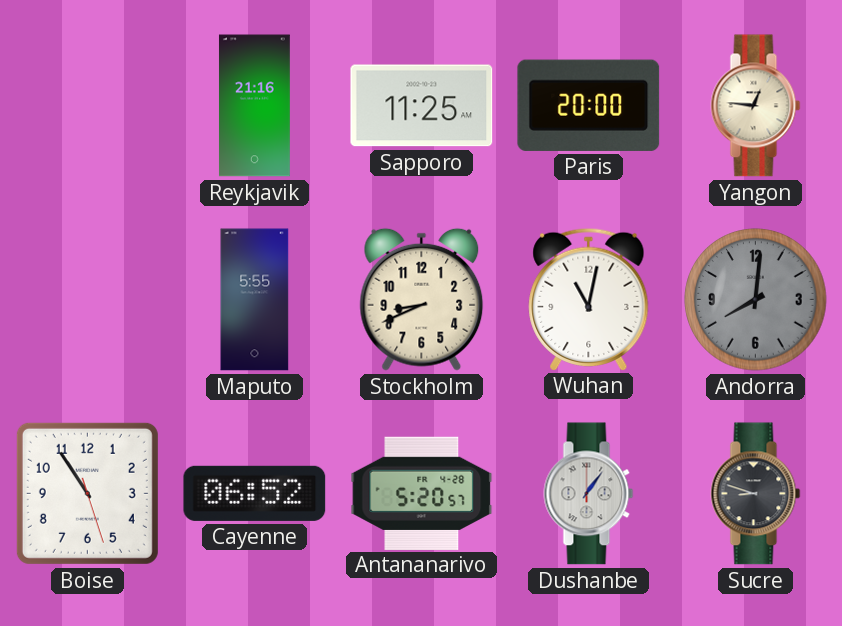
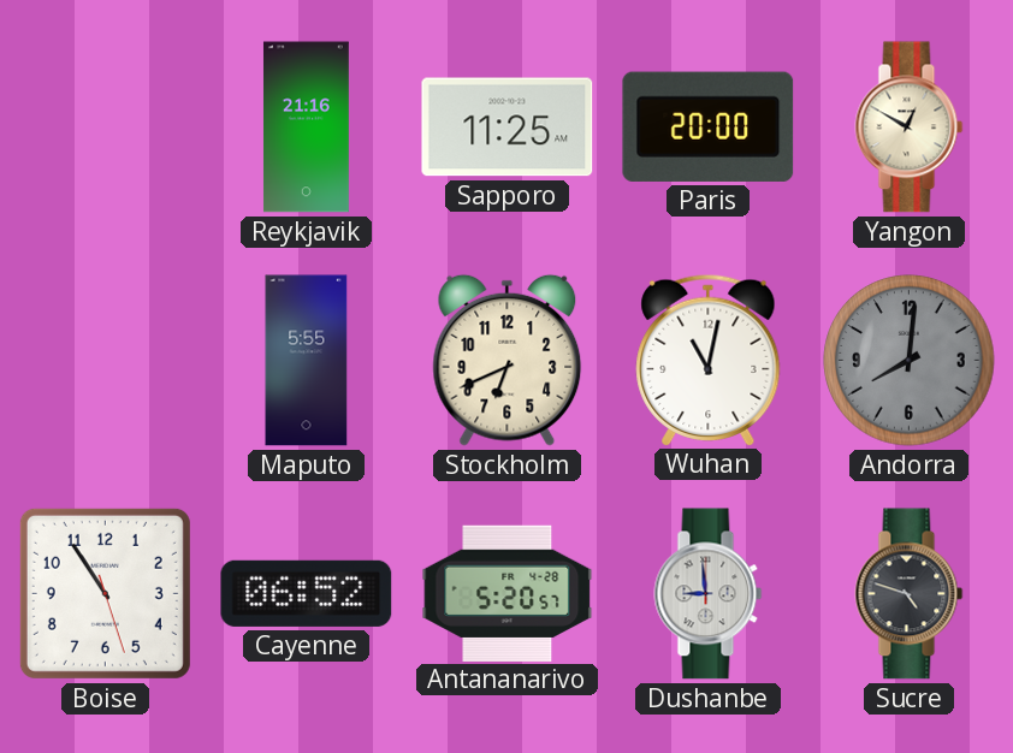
Yangon: 12:46 -> 12:50
Stockholm: 8:41 -> 6:41
Dushanbe: 1:06 -> 8:59
Sucre: 8:48 -> 4:48
